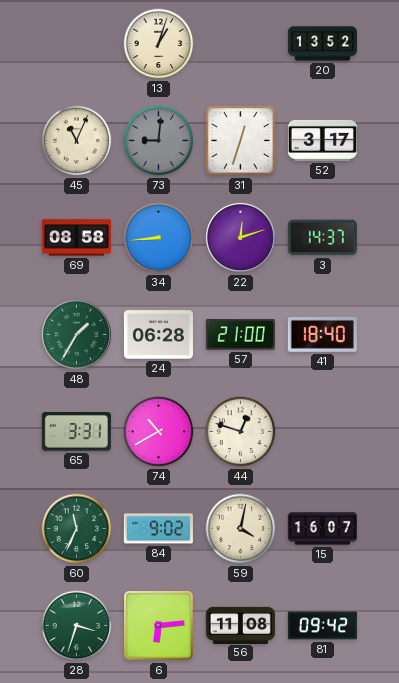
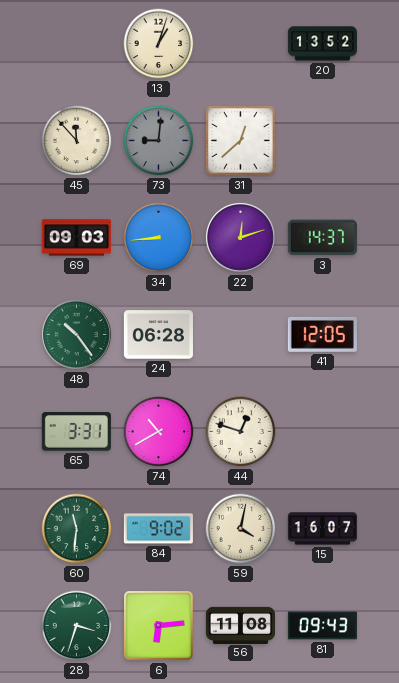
45: 11:04 -> 11:53
31: 12:33 -> 12:38
52: 3:17 -> none
69: 08:58 -> 09:03
48: 1:35 -> 10:24
57: 21:00 -> none
41: 18:40 -> 12:05
60: 11:34 -> 11:31
81: 09:42 -> 09:43
